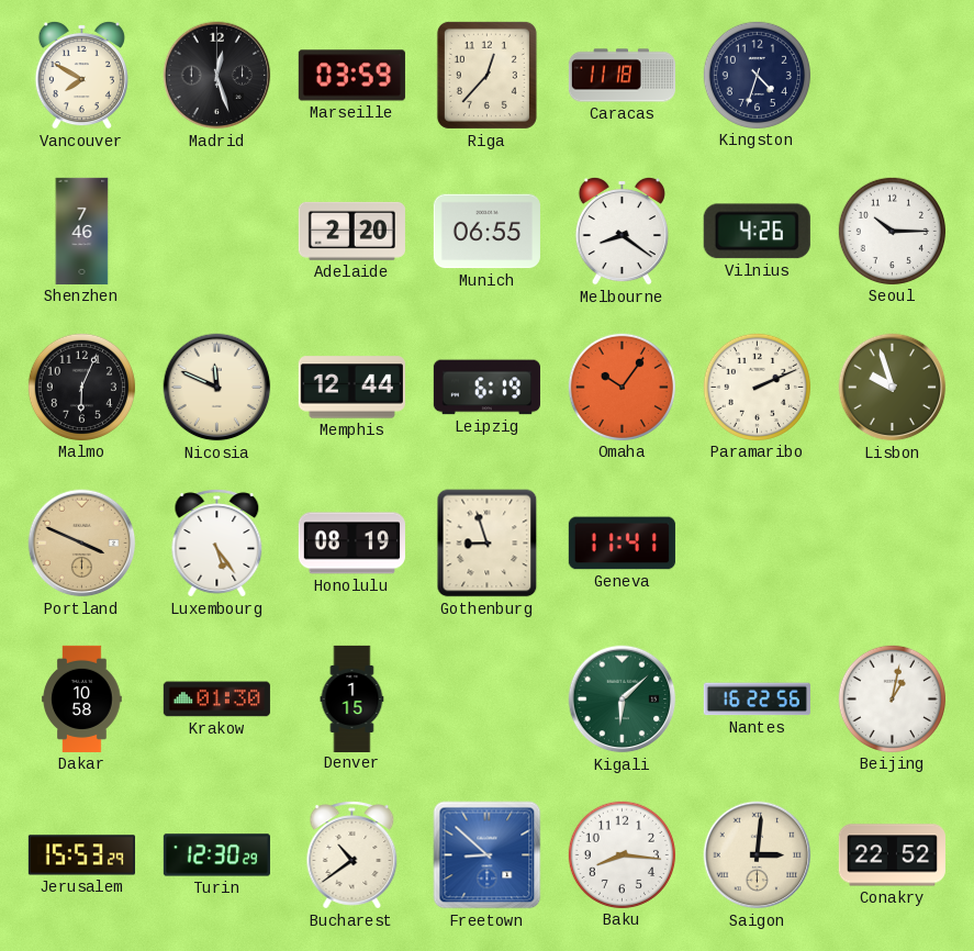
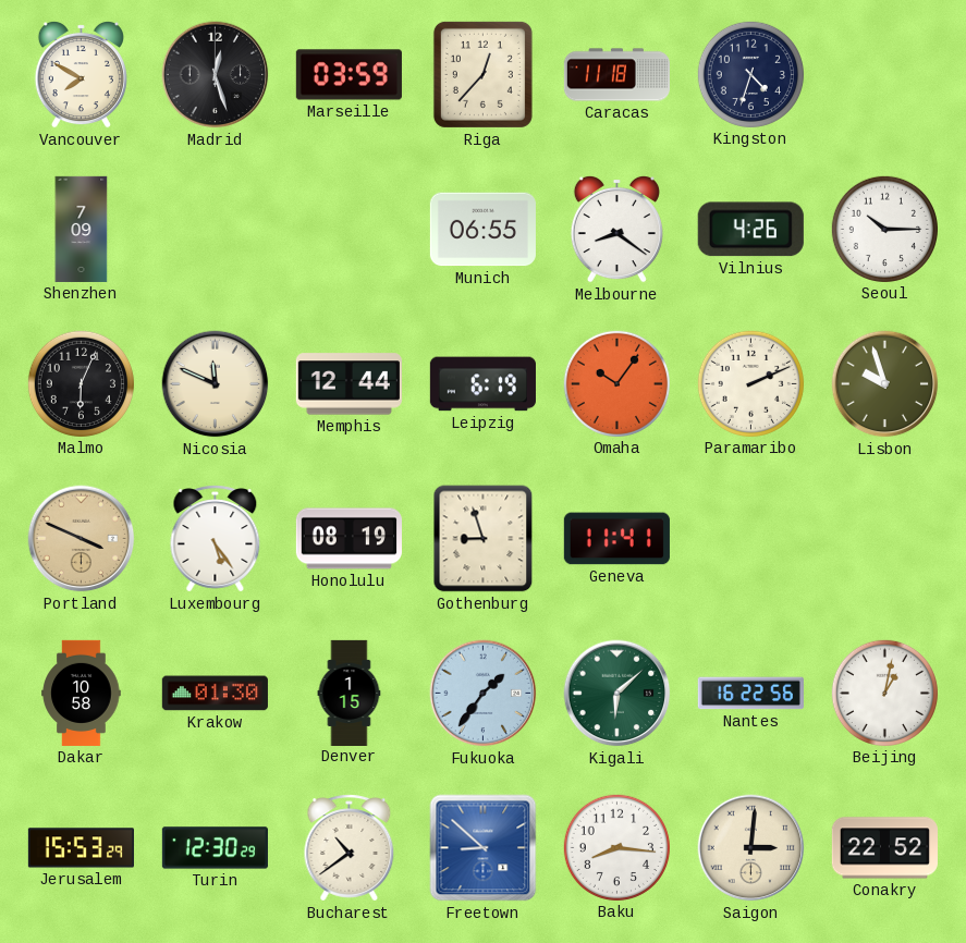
Shenzhen: 7:46 -> 7:09
Adelaide: 2:20 -> none
Fukuoka: none -> 1:36
